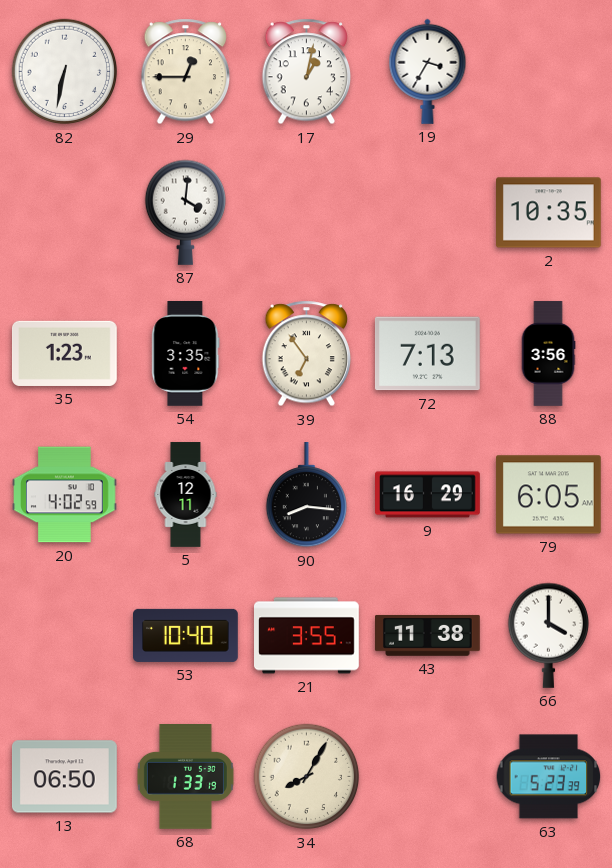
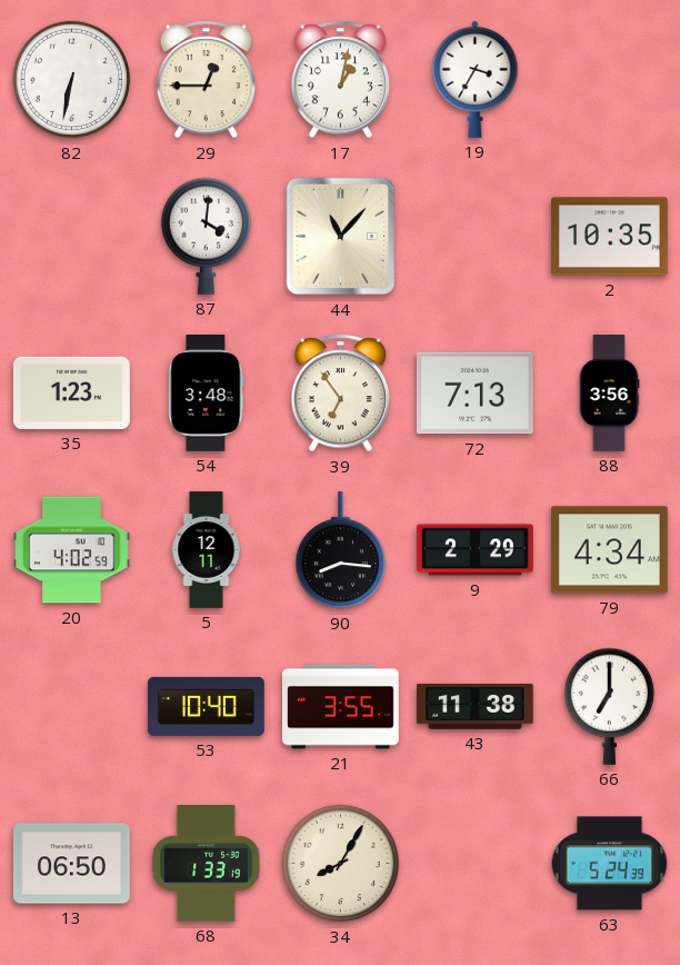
44: none -> 11:07
54: 3:35 -> 3:48
9: 16:29 -> 2:29
79: 6:05 -> 4:34
66: 4:00 -> 7:00
63: 5:23 -> 5:24
